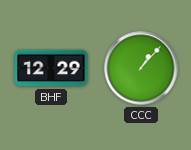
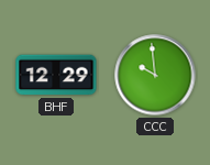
CCC: 1:07 -> 9:59
